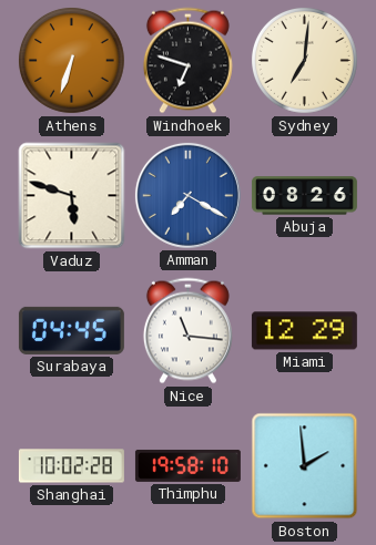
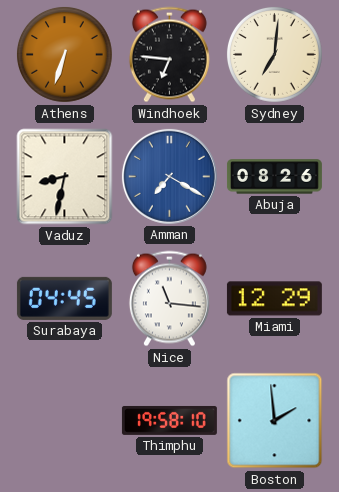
Windhoek: 6:48 -> 6:46
Vaduz: 5:48 -> 8:32
Shanghai: 10:02 -> none
